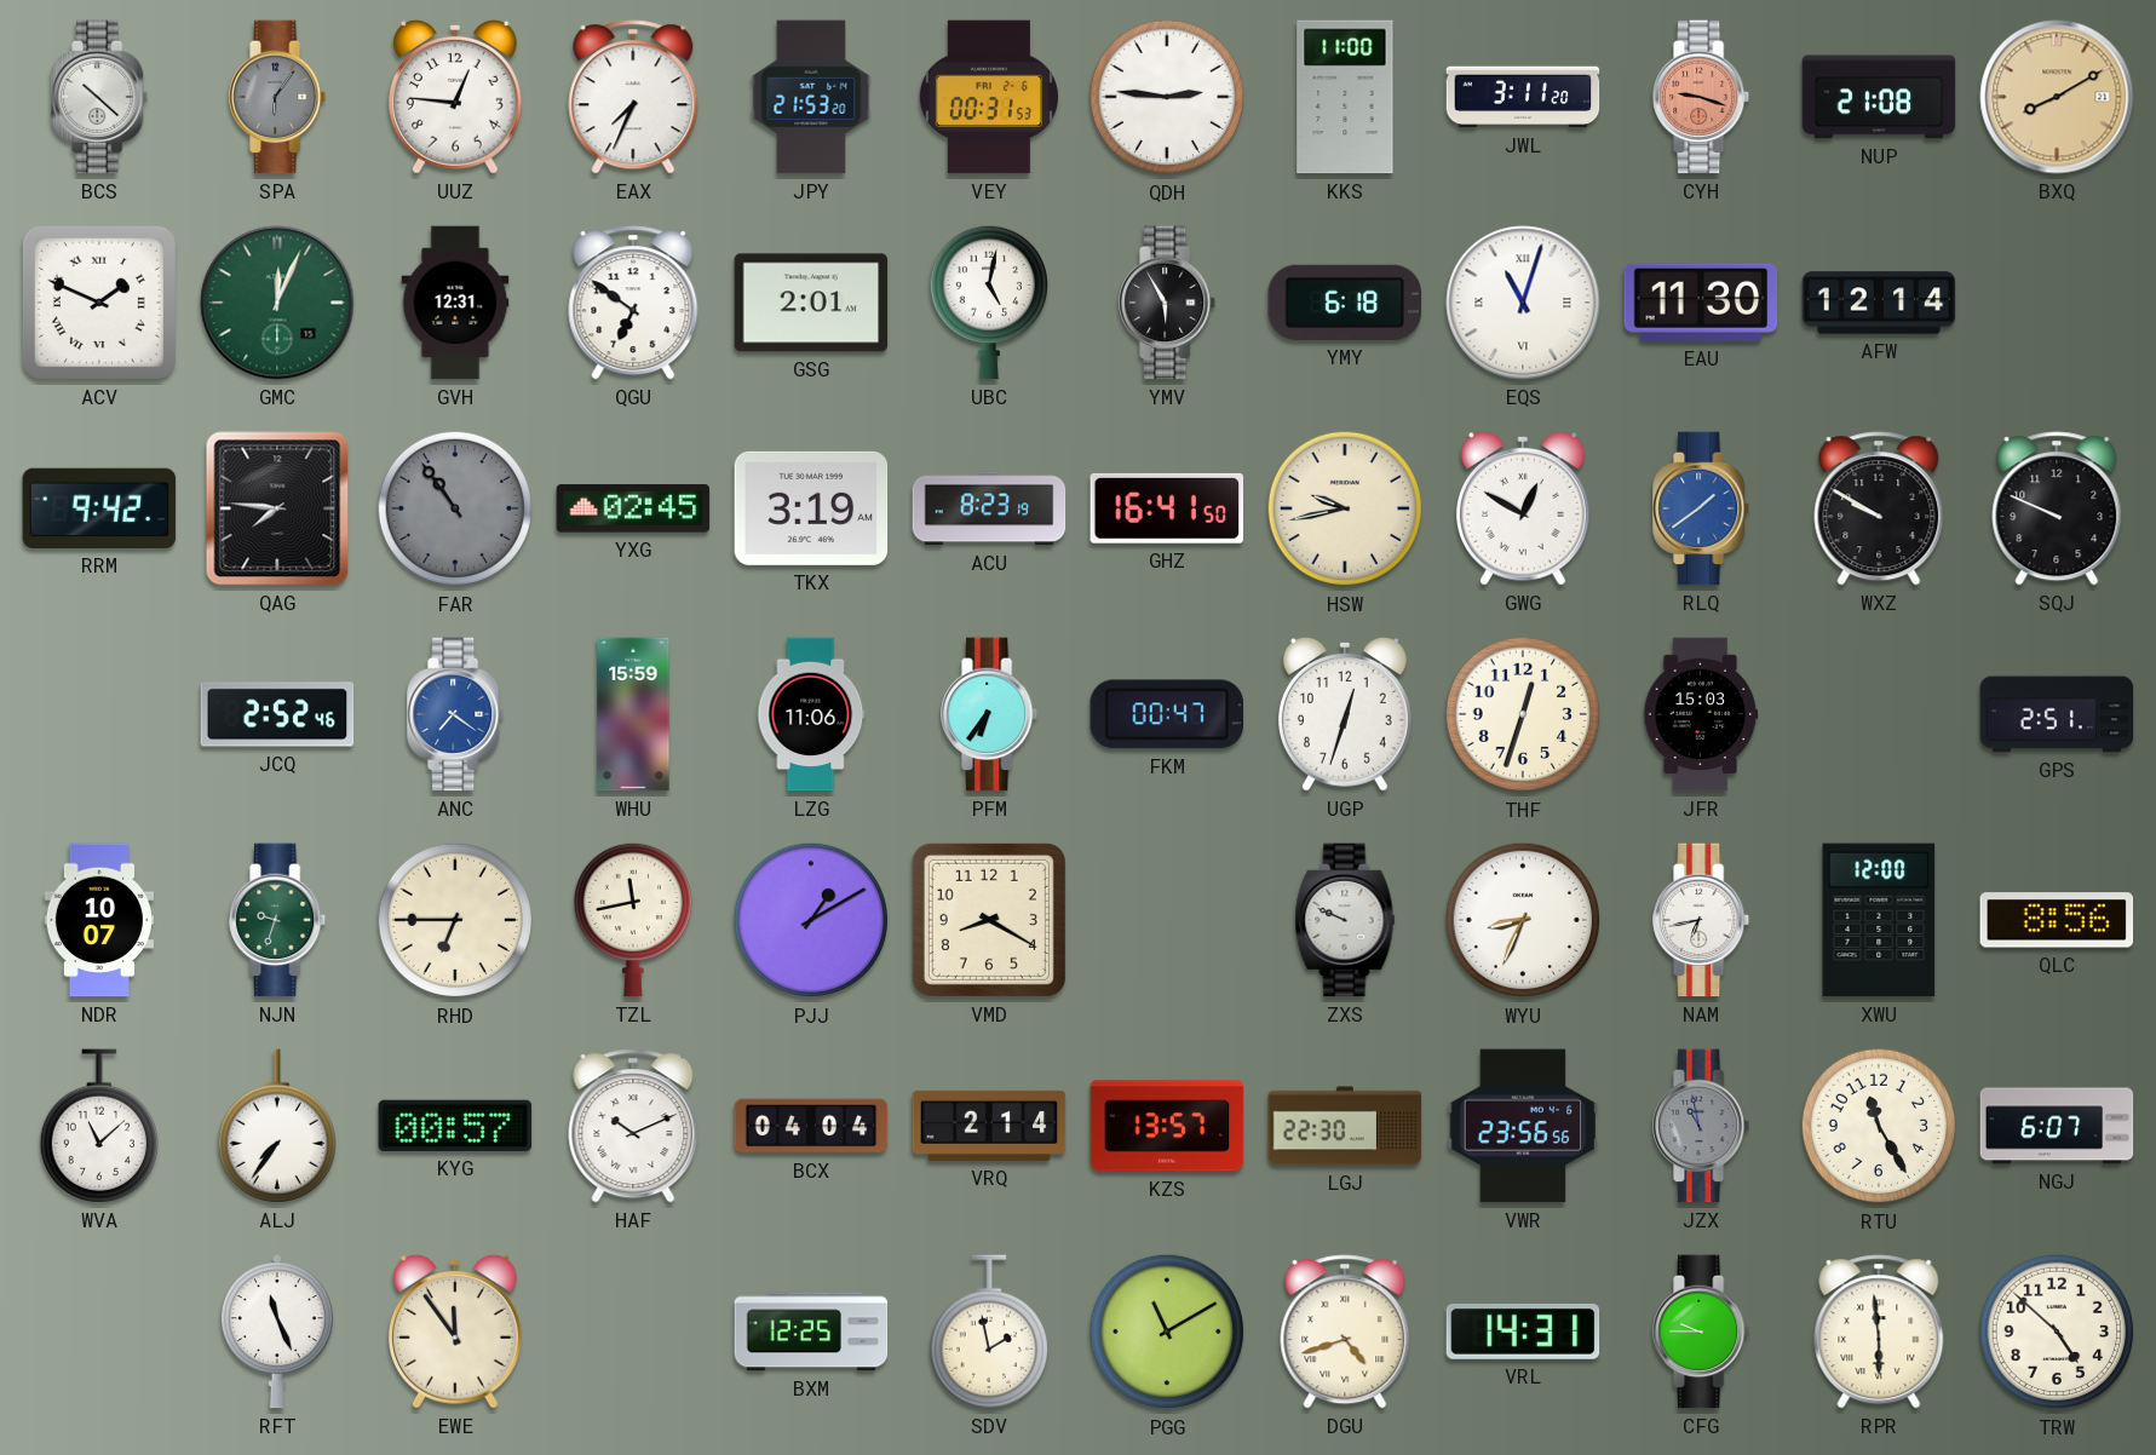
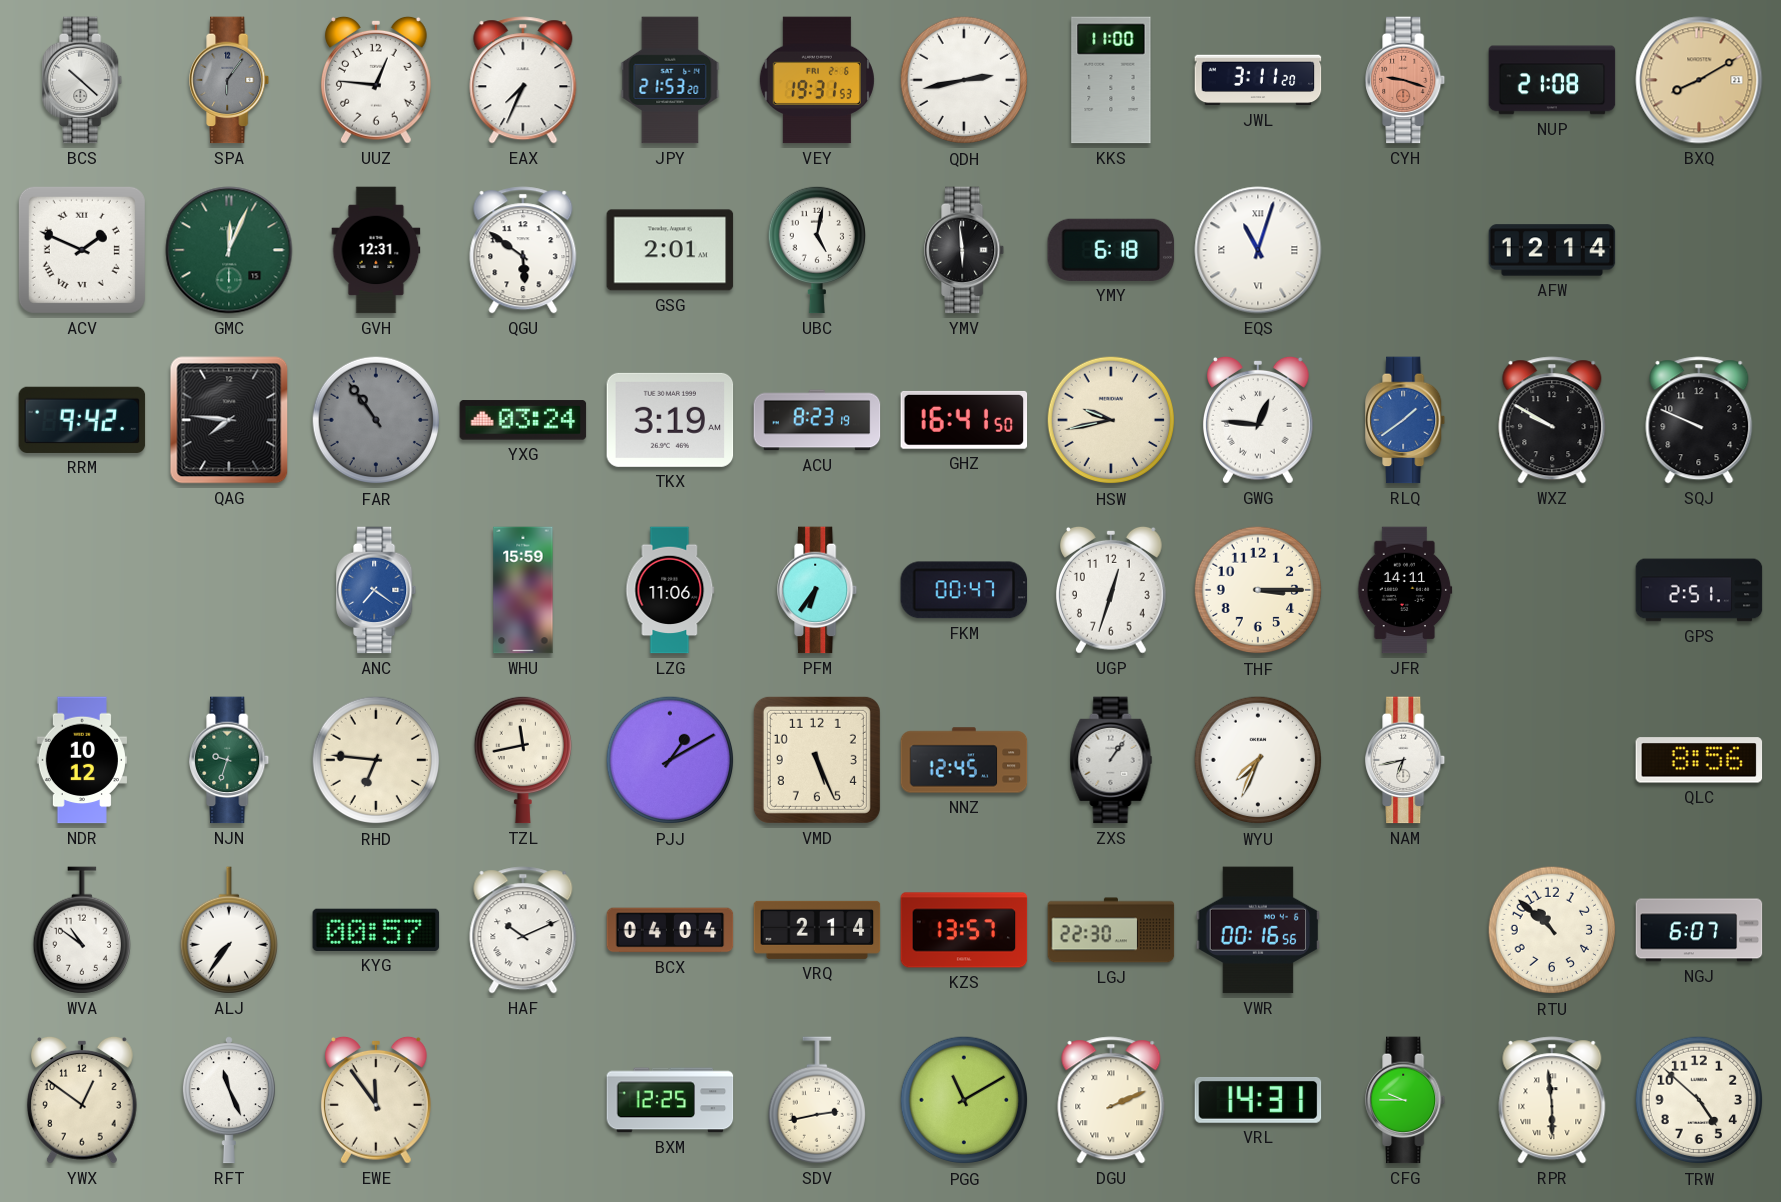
VEY: 00:31 -> 19:31
QDH: 2:46 -> 2:43
QGU: 6:51 -> 5:51
YMV: 5:55 -> 5:59
EAU: 11:30 -> none
YXG: 02:45 -> 03:24
GWG: 12:50 -> 12:46
JCQ: 2:52 -> none
THF: 12:33 -> 3:15
JFR: 15:03 -> 14:11
NDR: 10:07 -> 10:12
RHD: 6:45 -> 6:46
VMD: 8:20 -> 5:26
NNZ: none -> 12:45
ZXS: 9:49 -> 1:06
WYU: 8:34 -> 7:34
XWU: 12:00 -> none
WVA: 11:08 -> 10:51
VWR: 23:56 -> 00:16
JZX: 10:58 -> none
RTU: 11:25 -> 10:52
YWX: none -> 12:51
SDV: 1:58 -> 2:43
DGU: 4:42 -> 2:11
